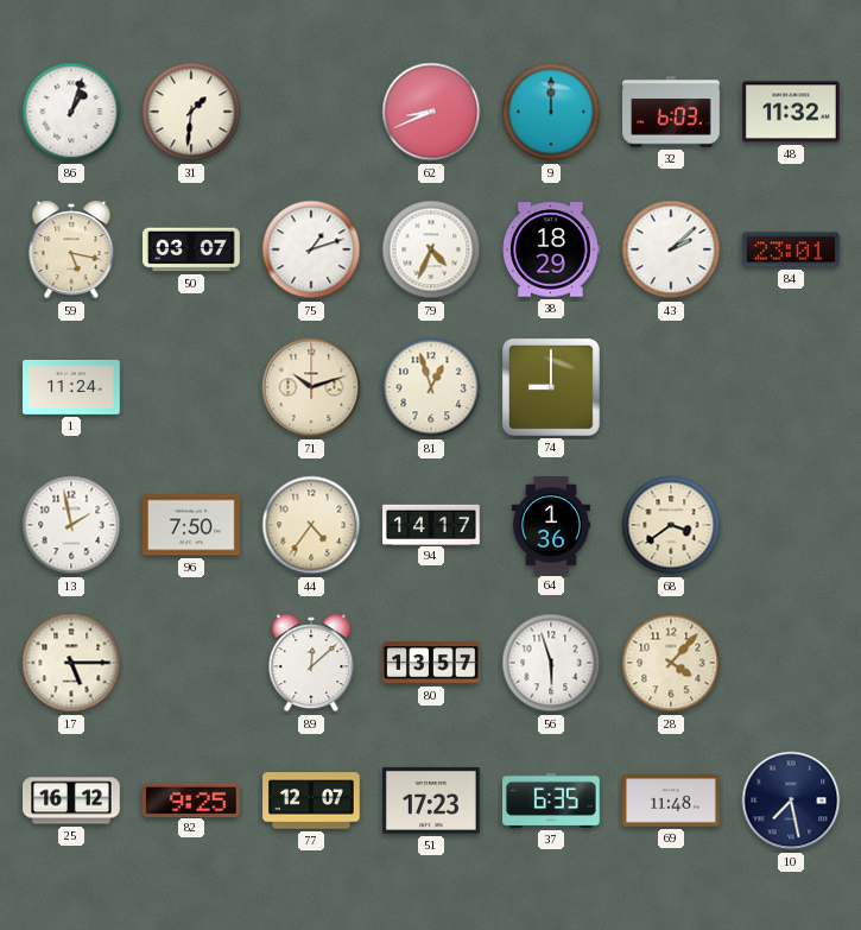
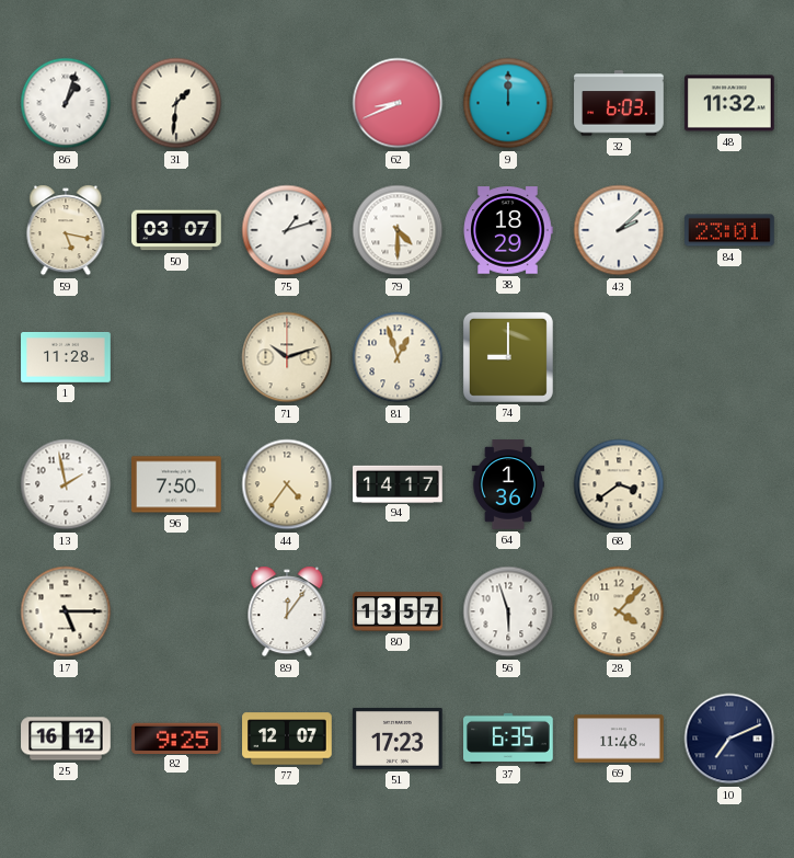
79: 4:34 -> 4:30
1: 11:24 -> 11:28
89: 12:08 -> 12:06
10: 7:28 -> 7:11
